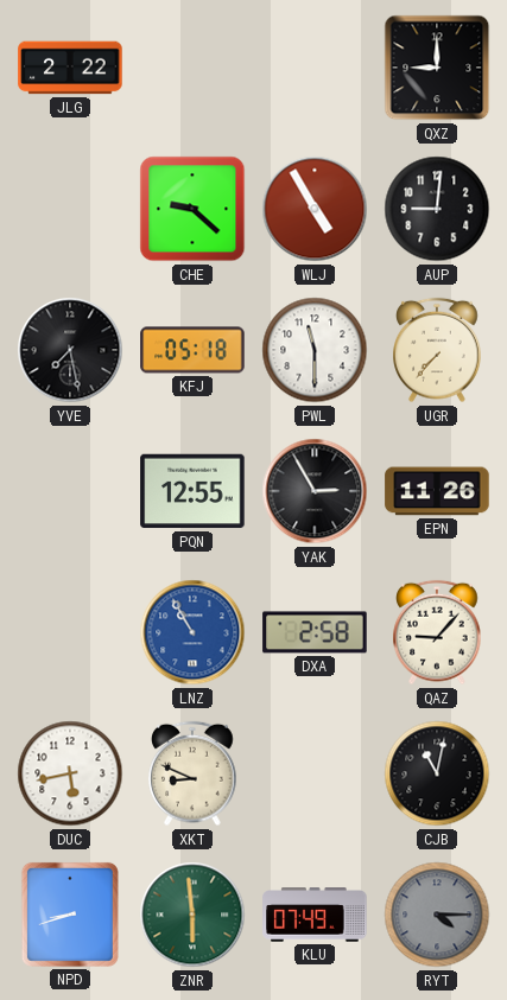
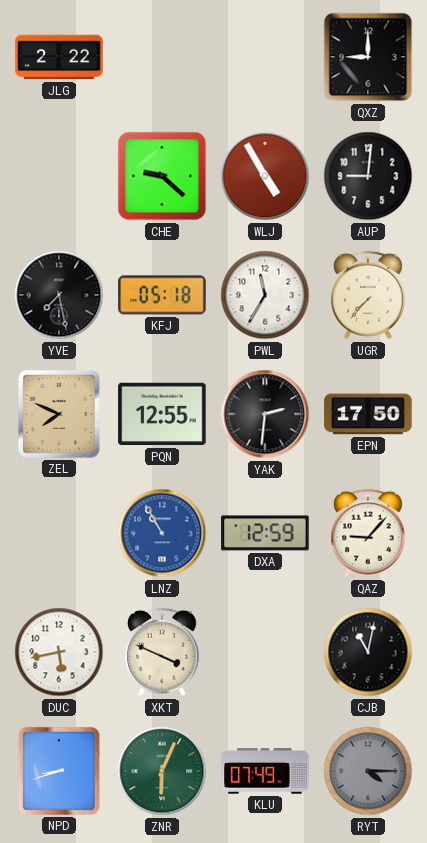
PWL: 11:30 -> 11:35
ZEL: none -> 7:49
YAK: 2:55 -> 2:31
EPN: 11:26 -> 17:50
DXA: 2:58 -> 12:59
XKT: 8:49 -> 3:49
ZNR: 5:59 -> 6:04
